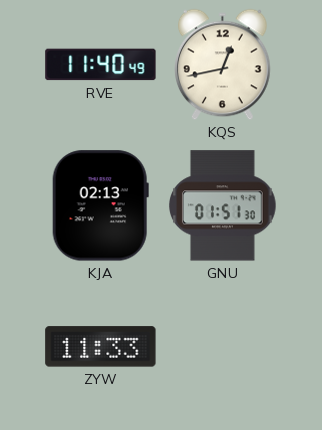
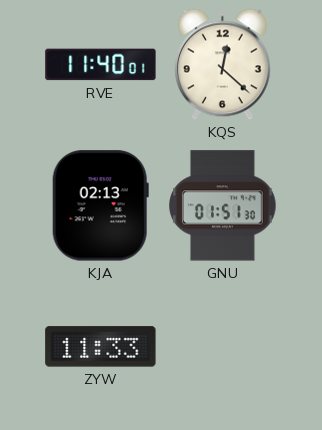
RVE: 11:40:49 -> 11:40:01
KQS: 12:43 -> 12:22
